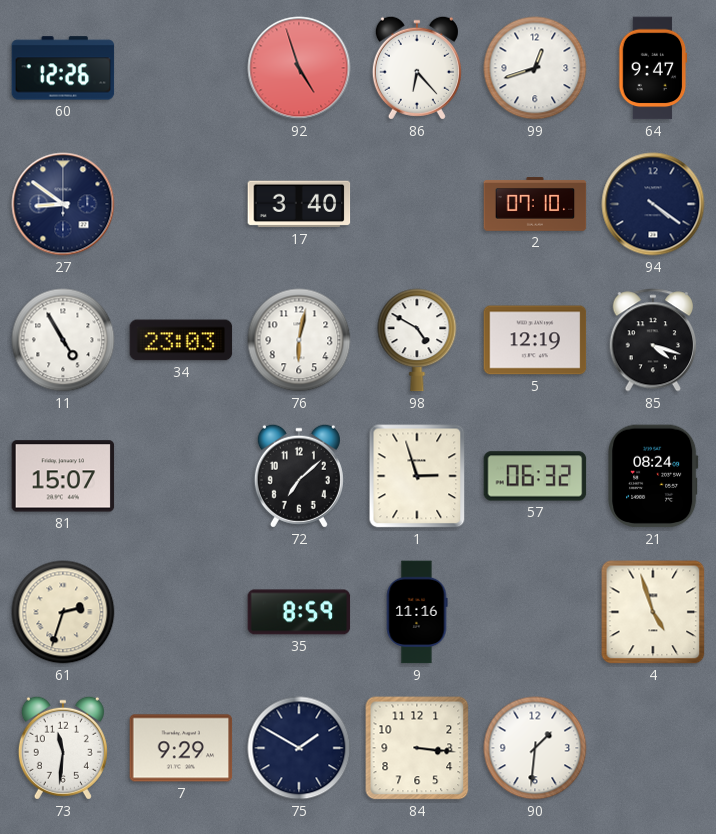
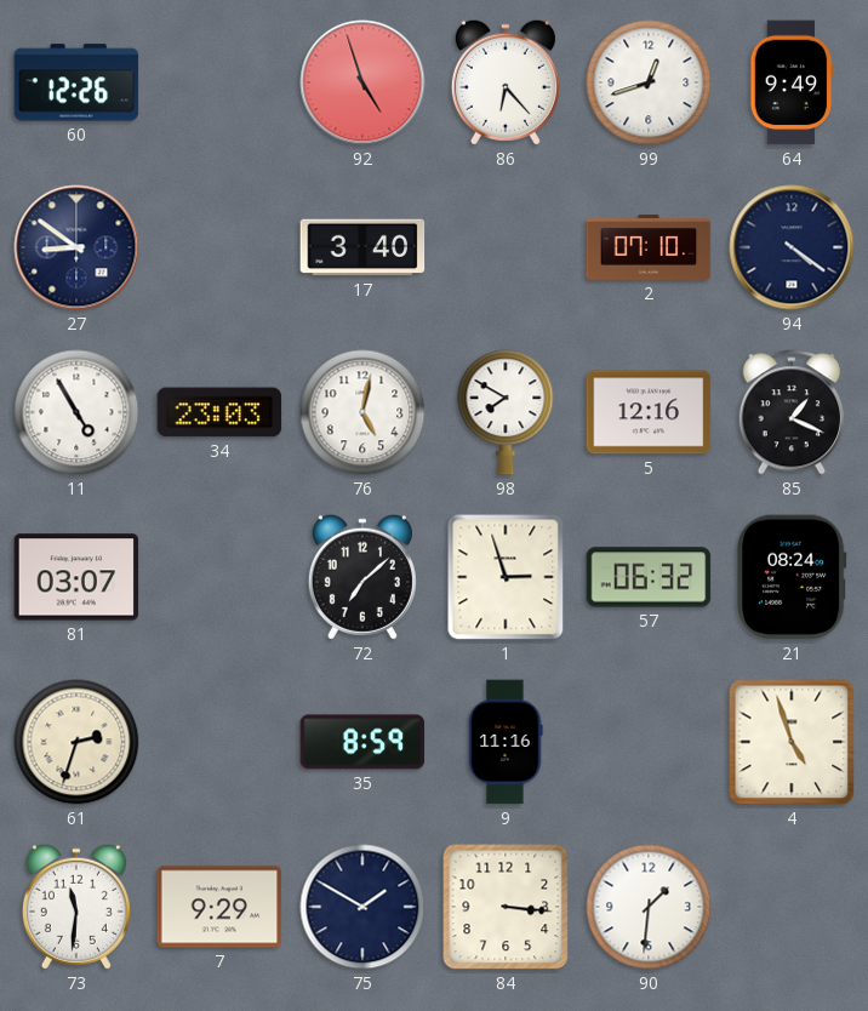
64: 9:47 -> 9:49
76: 6:02 -> 5:02
98: 4:50 -> 7:50
5: 12:19 -> 12:16
85: 4:18 -> 1:19
81: 15:07 -> 03:07
